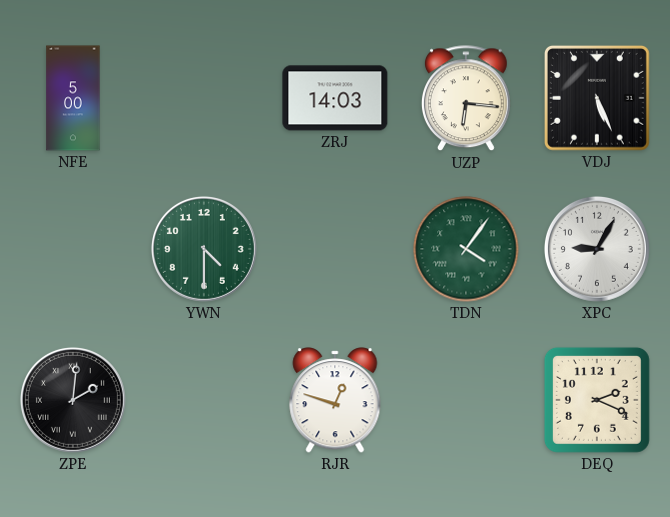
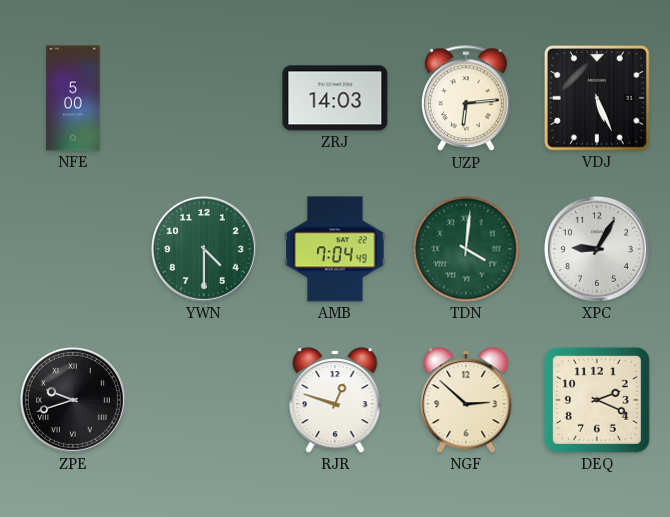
UZP: 6:16 -> 6:14
AMB: none -> 7:04
TDN: 4:06 -> 4:01
ZPE: 2:01 -> 9:42
NGF: none -> 2:52
